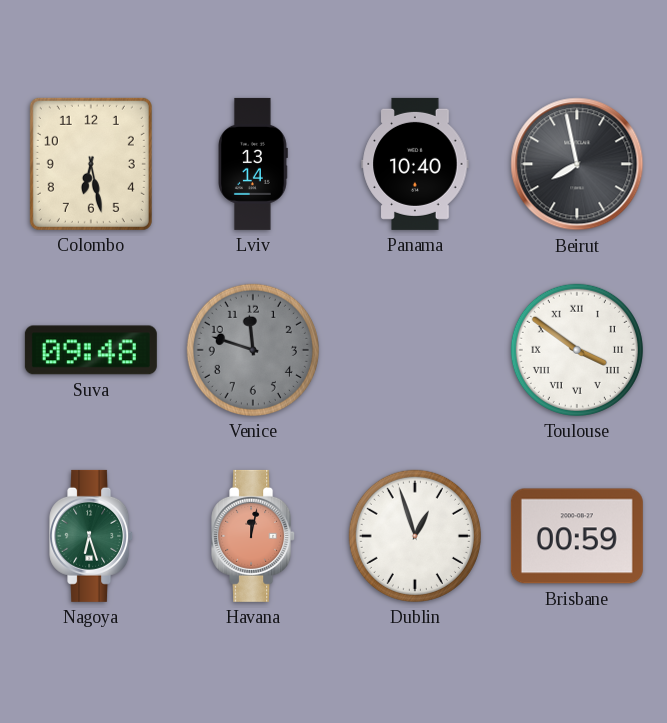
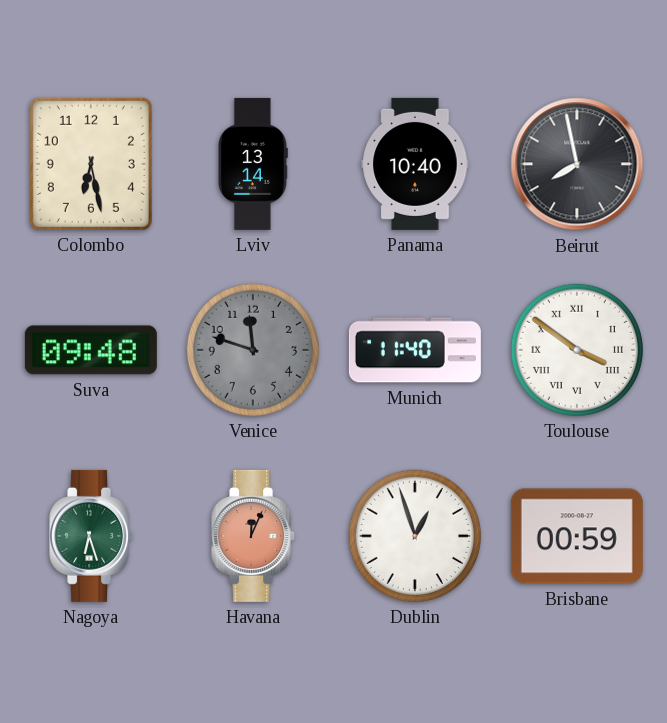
Munich: none -> 11:40
Havana: 12:02 -> 12:04
